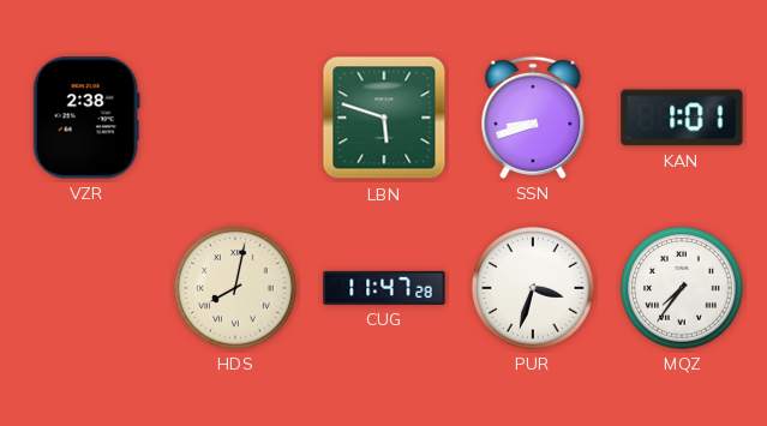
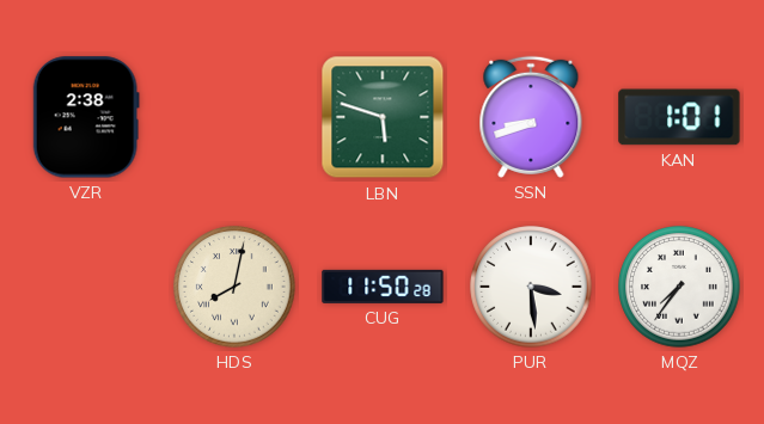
CUG: 11:47 -> 11:50
PUR: 3:33 -> 3:29
